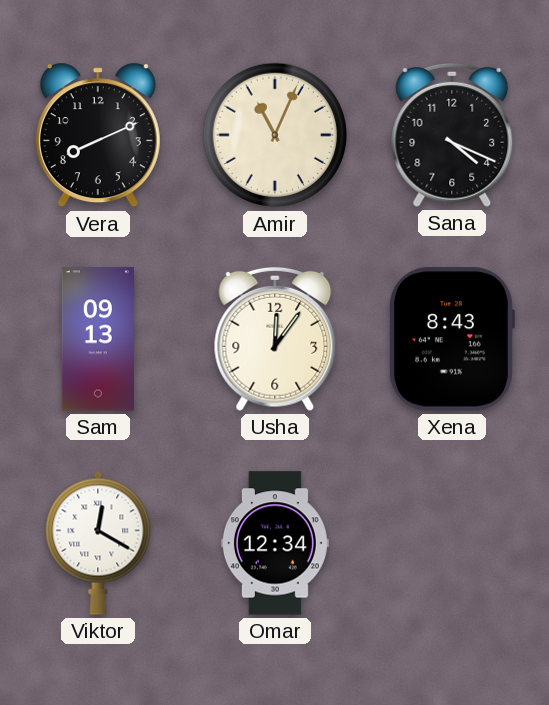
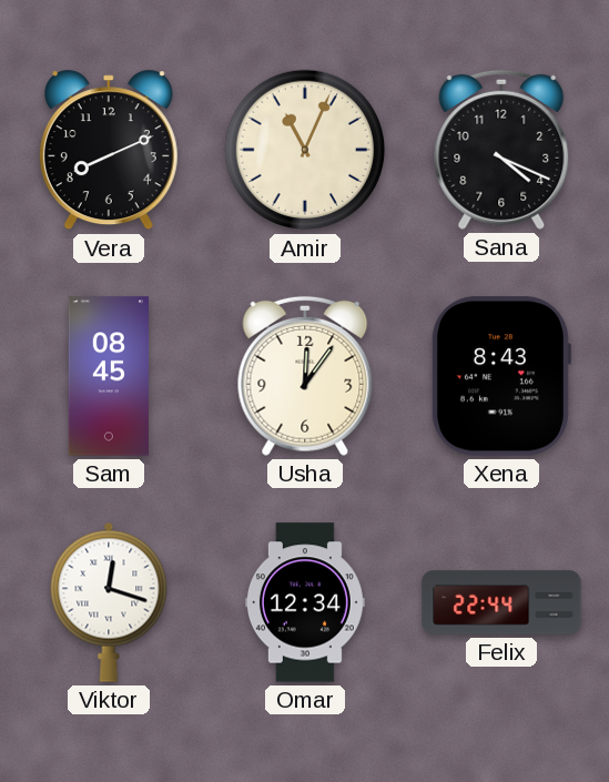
Sam: 09:13 -> 08:45
Viktor: 12:20 -> 12:18
Felix: none -> 22:44
